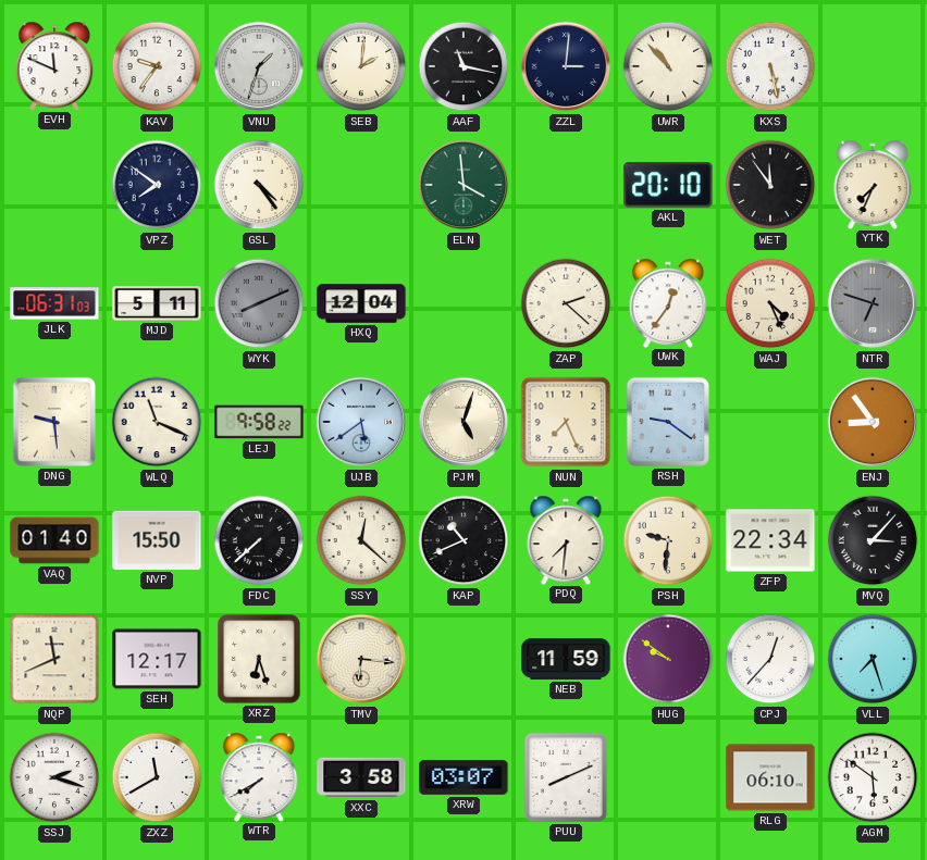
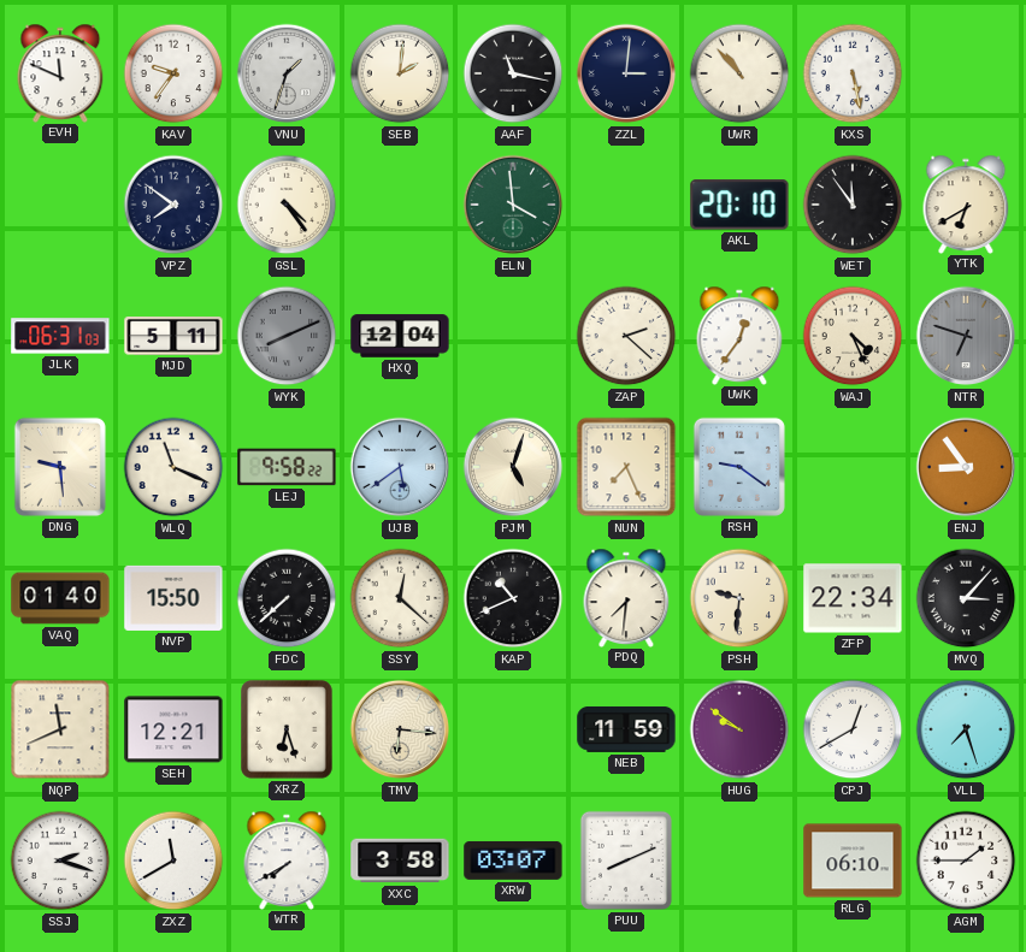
YTK: 7:34 -> 6:40
SEH: 12:17 -> 12:21
CPJ: 12:37 -> 12:40
AGM: 5:51 -> 1:45
